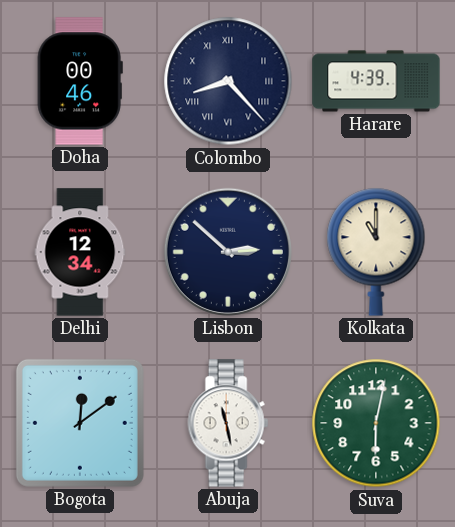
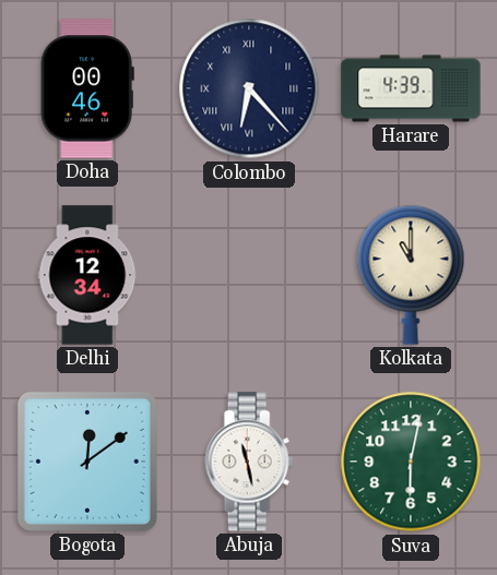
Colombo: 8:23 -> 6:23
Lisbon: 2:52 -> none
